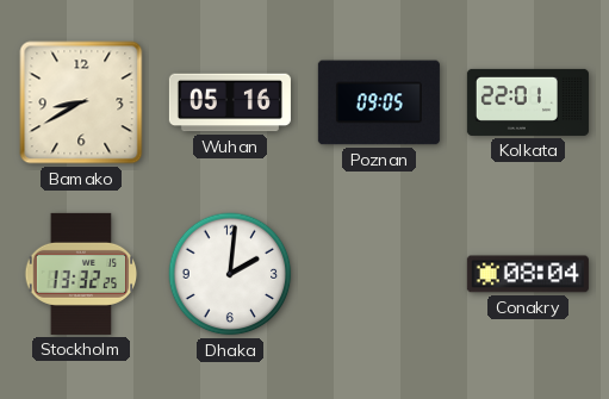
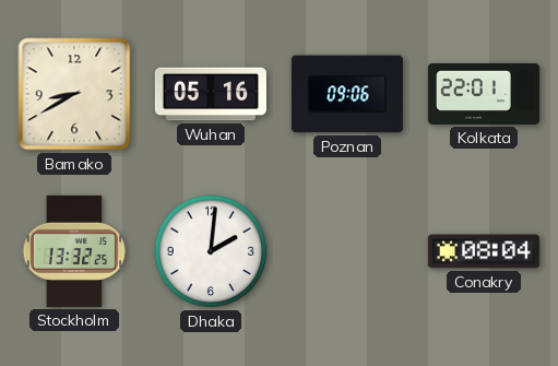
Poznan: 09:05 -> 09:06
